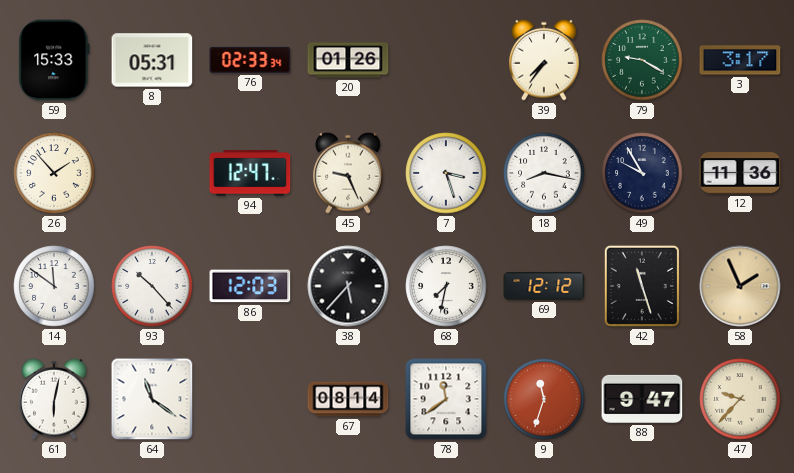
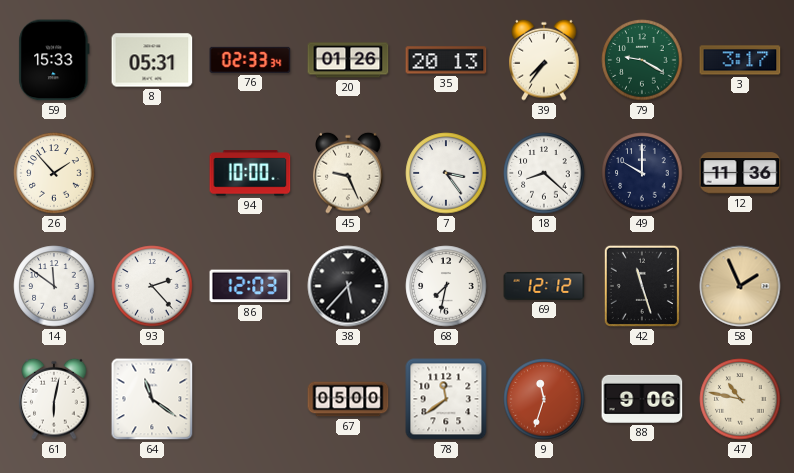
35: none -> 20:13
94: 12:47 -> 10:00
7: 3:27 -> 3:24
18: 8:17 -> 8:22
49: 9:55 -> 10:00
93: 10:23 -> 2:23
67: 08:14 -> 05:00
88: 9:47 -> 9:06
47: 9:37 -> 10:47
